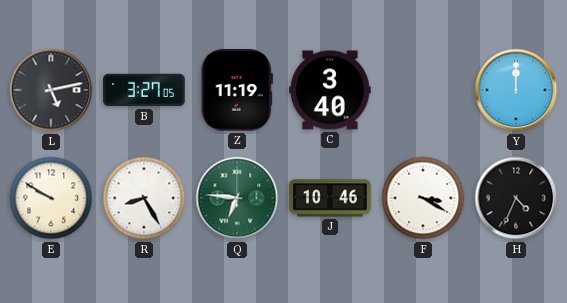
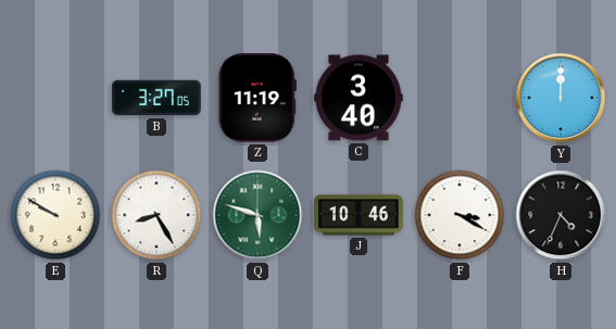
L: 5:13 -> none
Q: 6:46 -> 5:48
